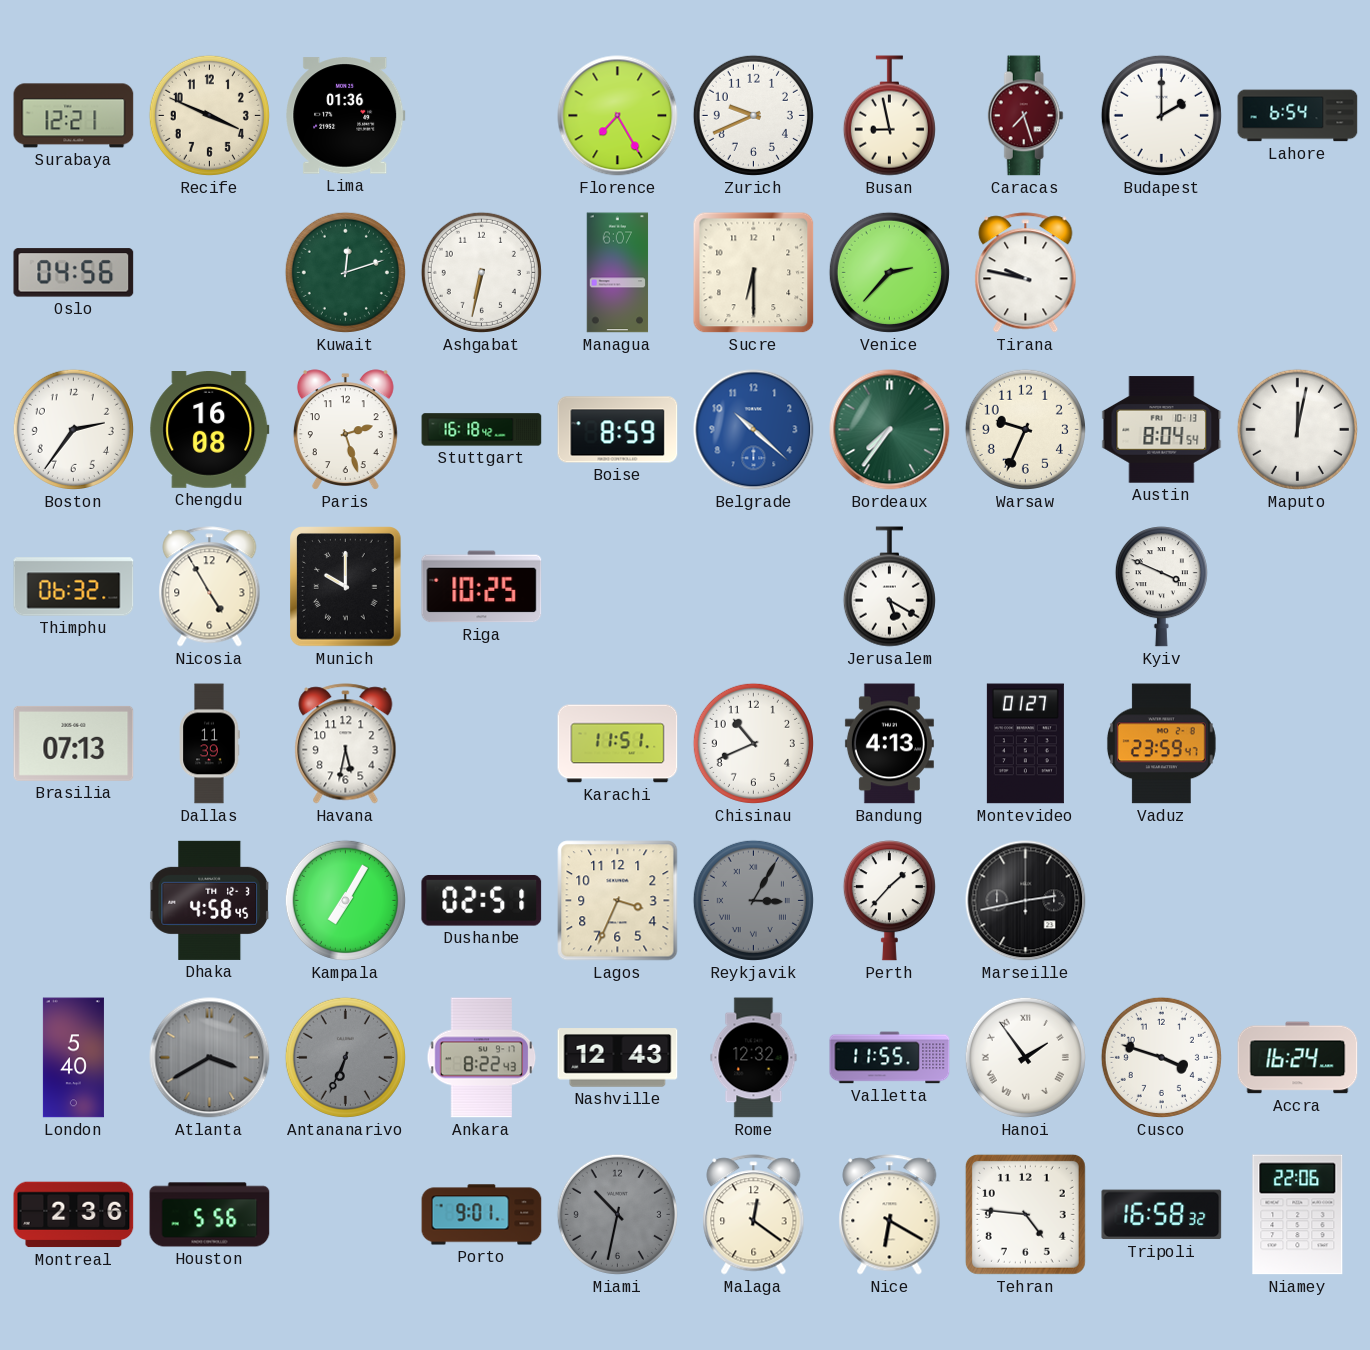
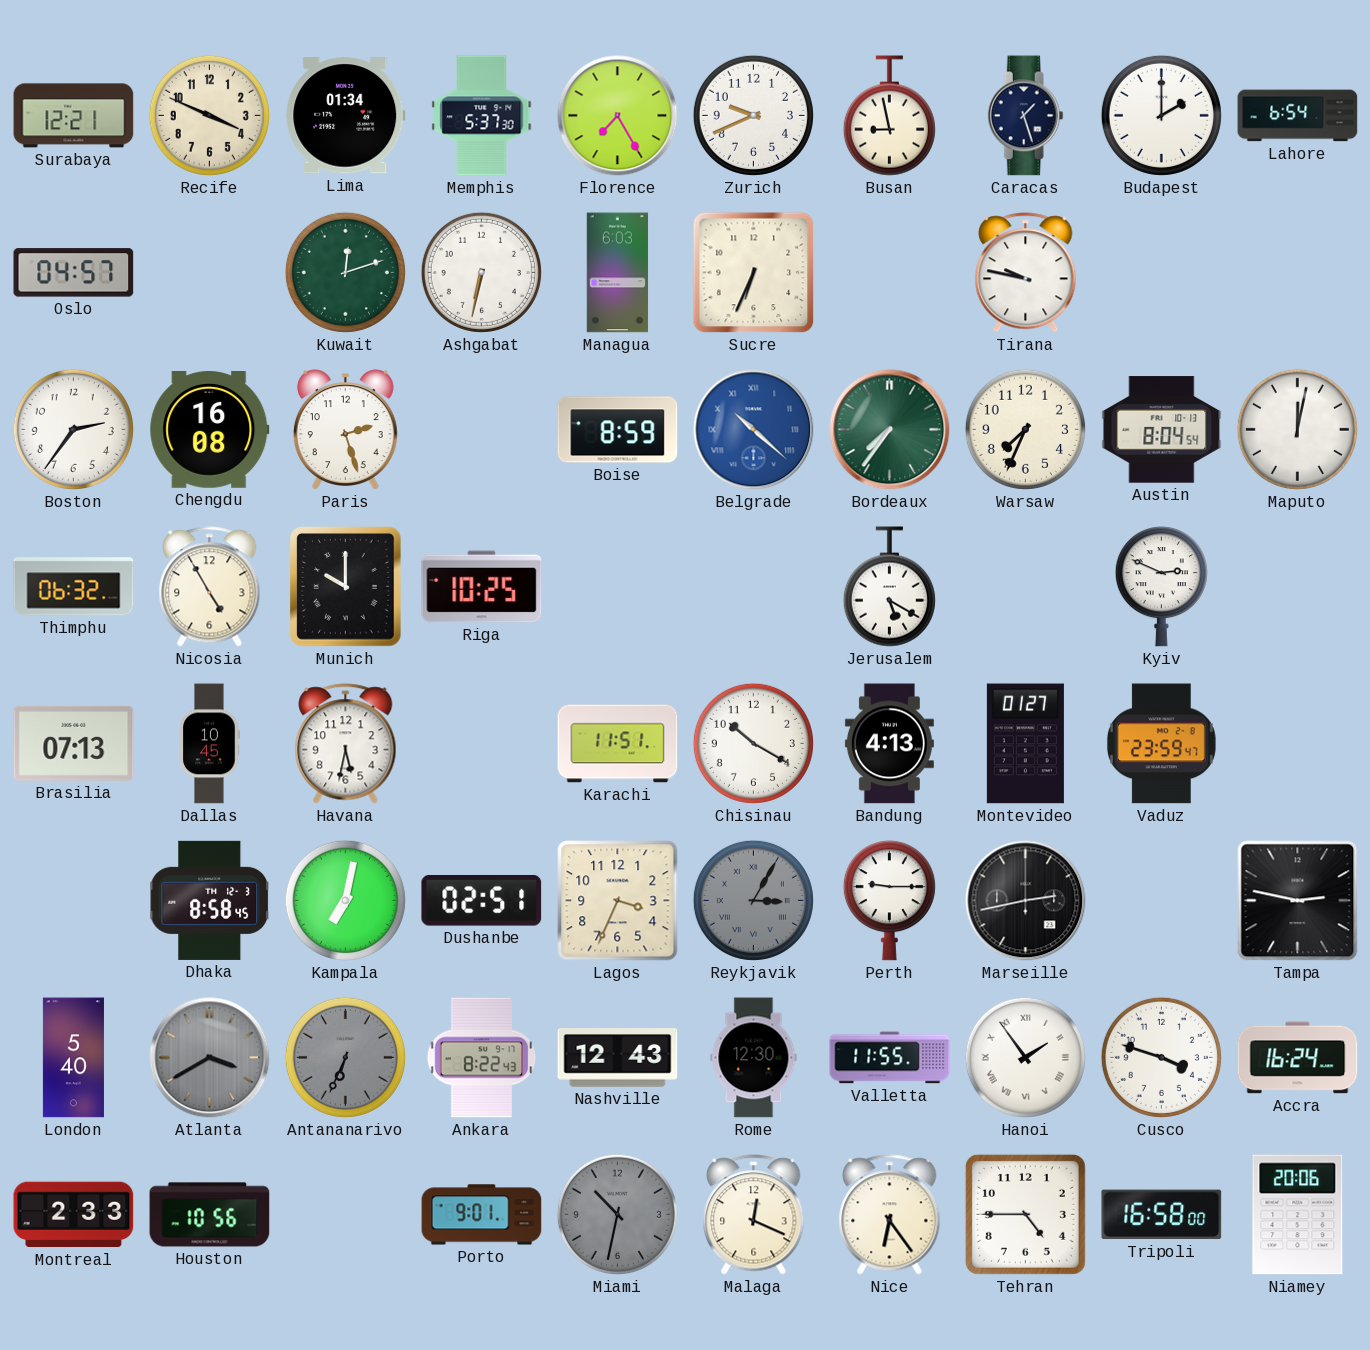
Lima: 01:36 -> 01:34
Memphis: none -> 5:37
Caracas: 7:27 -> 1:27
Caracas dial: burgundy -> navy
Oslo: 04:56 -> 04:57
Managua: 6:07 -> 6:03
Sucre: 6:30 -> 6:34
Venice: 2:37 -> none
Stuttgart: 16:18 -> none
Belgrade numerals: Arabic -> Roman
Warsaw: 9:34 -> 7:34
Kyiv: 3:49 -> 2:49
Dallas: 11:39 -> 10:45
Chisinau: 10:41 -> 10:20
Dhaka: 4:58 -> 8:58
Kampala: 7:05 -> 7:02
Perth: 1:37 -> 9:15
Tampa: none -> 2:47
Rome: 12:32 -> 12:30
Montreal: 2:36 -> 2:33
Houston: 5:56 -> 10:56
Malaga: 12:21 -> 12:19
Nice: 6:20 -> 6:24
Tehran: 4:46 -> 4:45
Tripoli: 16:58:32 -> 16:58:00
Niamey: 22:06 -> 20:06
